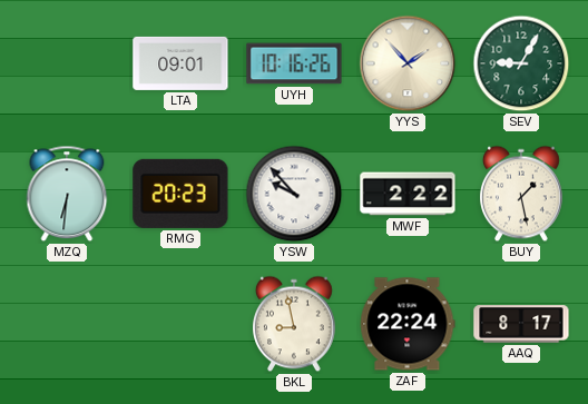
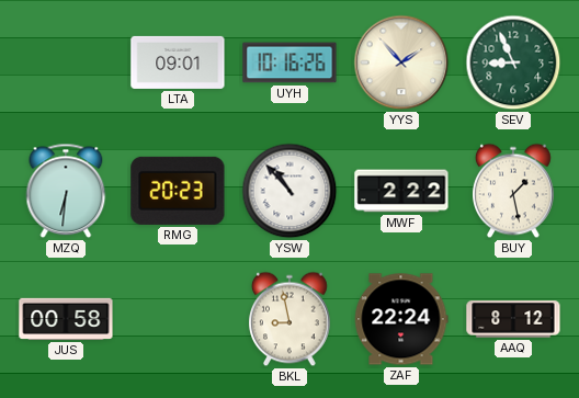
SEV: 9:05 -> 8:56
YSW: 9:53 -> 10:53
JUS: none -> 00:58
AAQ: 8:17 -> 8:12
